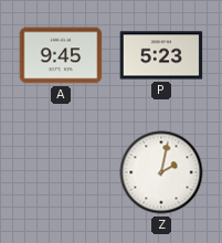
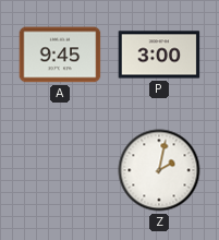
P: 5:23 -> 3:00
